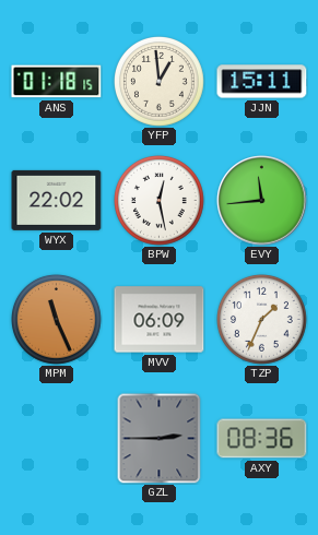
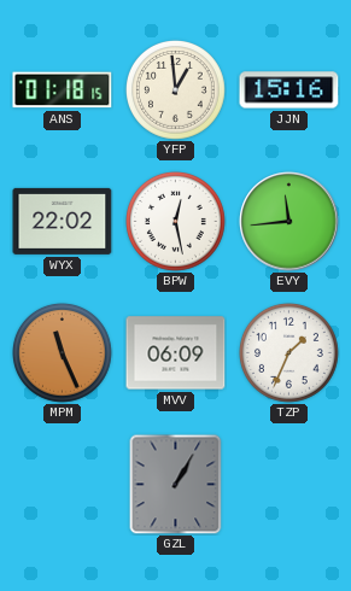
JJN: 15:11 -> 15:16
GZL: 2:45 -> 1:05
AXY: 08:36 -> none
